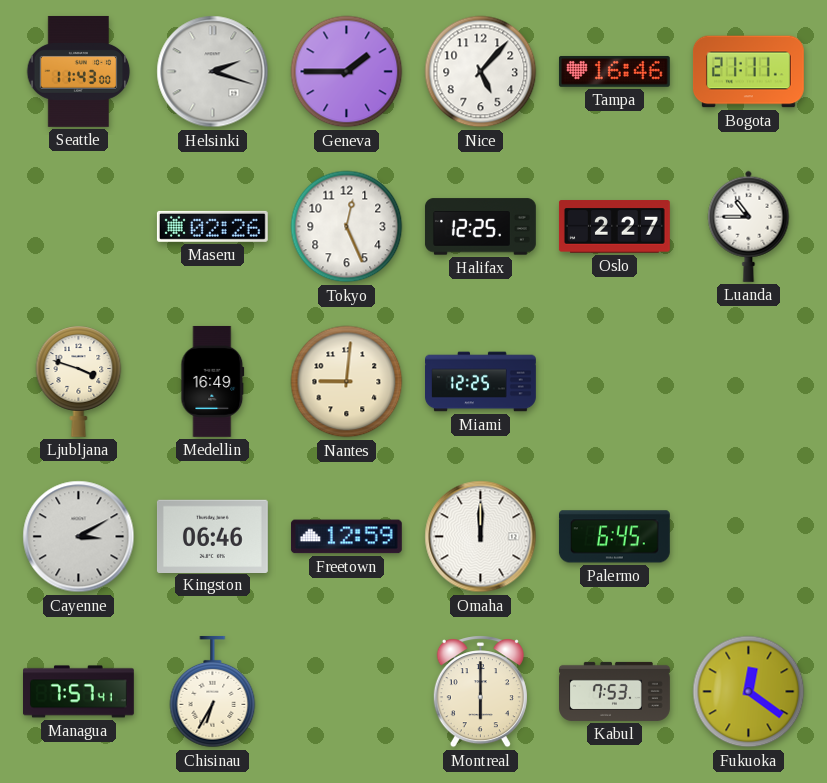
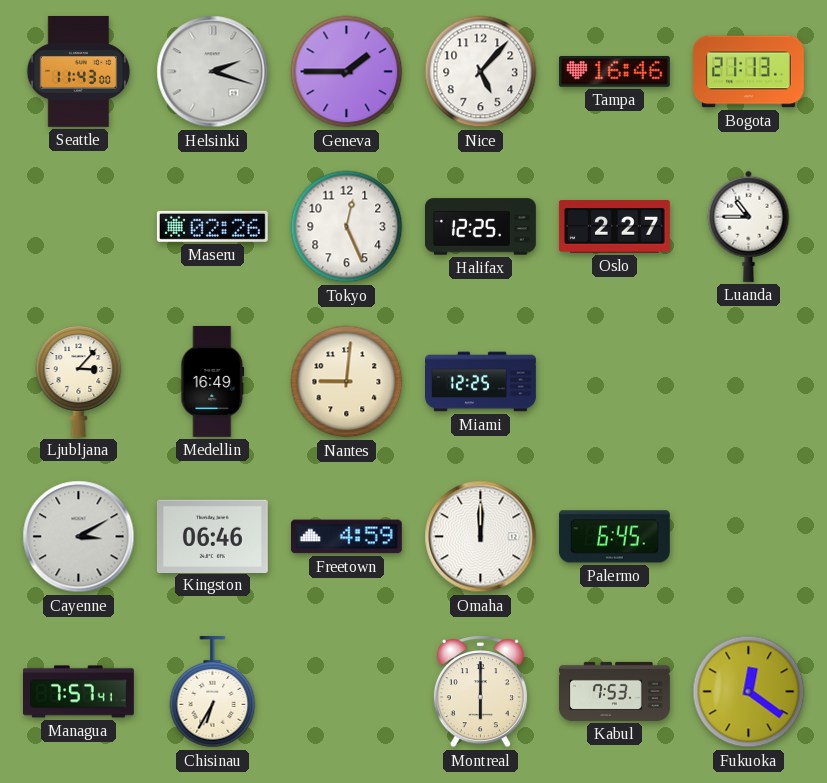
Bogota: 21:11 -> 21:13
Ljubljana: 3:48 -> 3:07
Freetown: 12:59 -> 4:59
